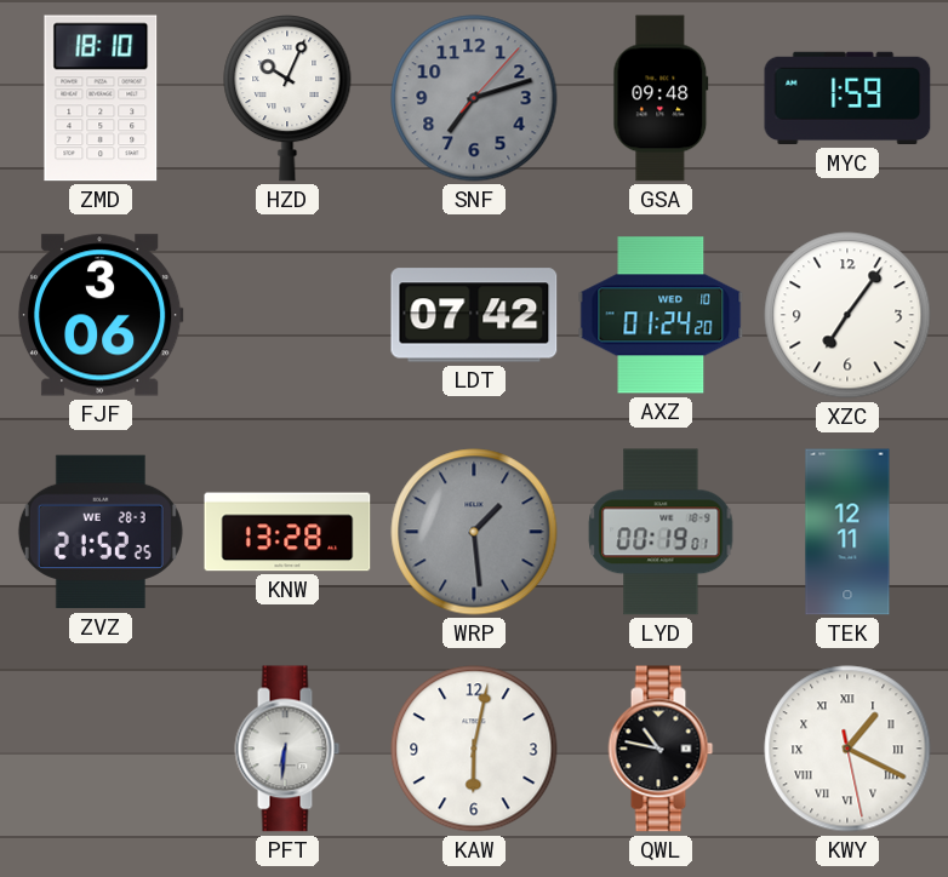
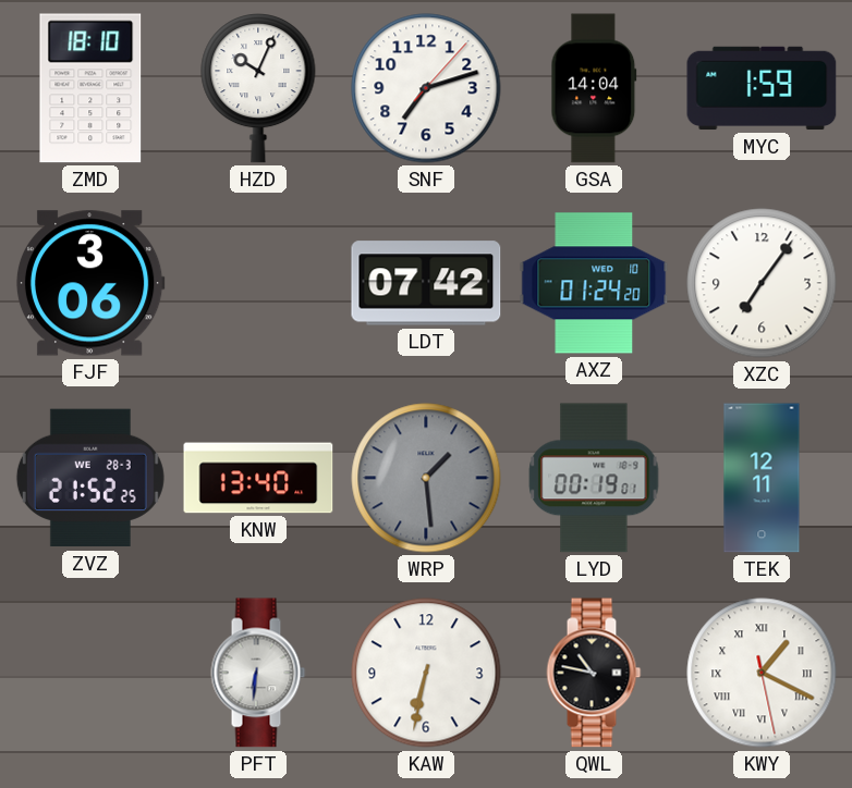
SNF dial: grey -> white
GSA: 09:48 -> 14:04
KNW: 13:28 -> 13:40
KAW: 6:02 -> 6:32
